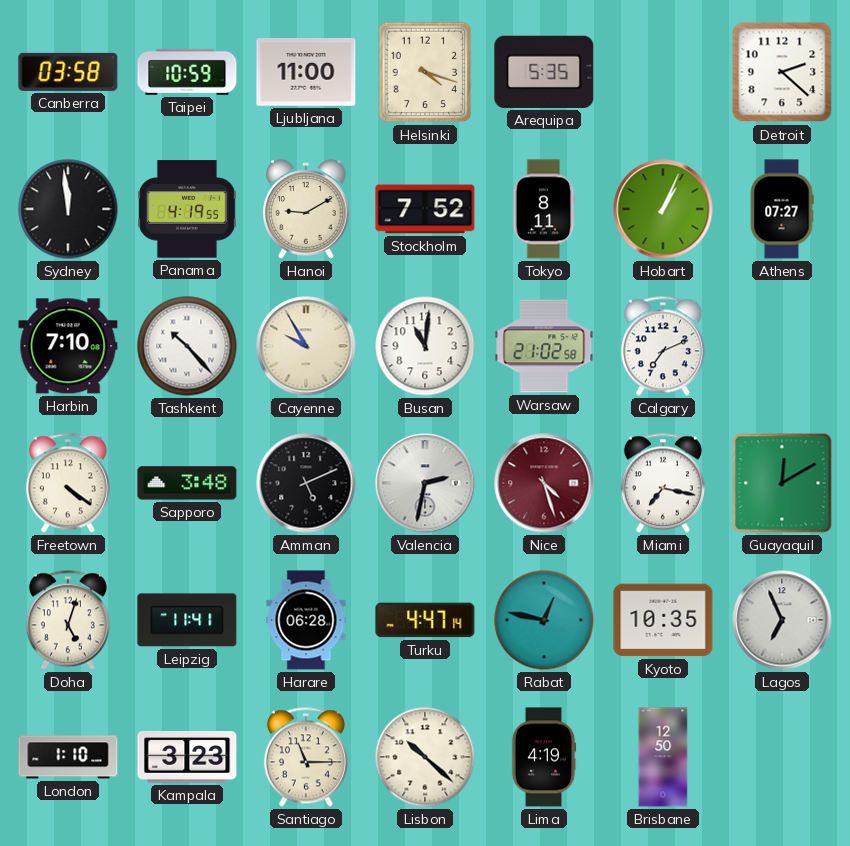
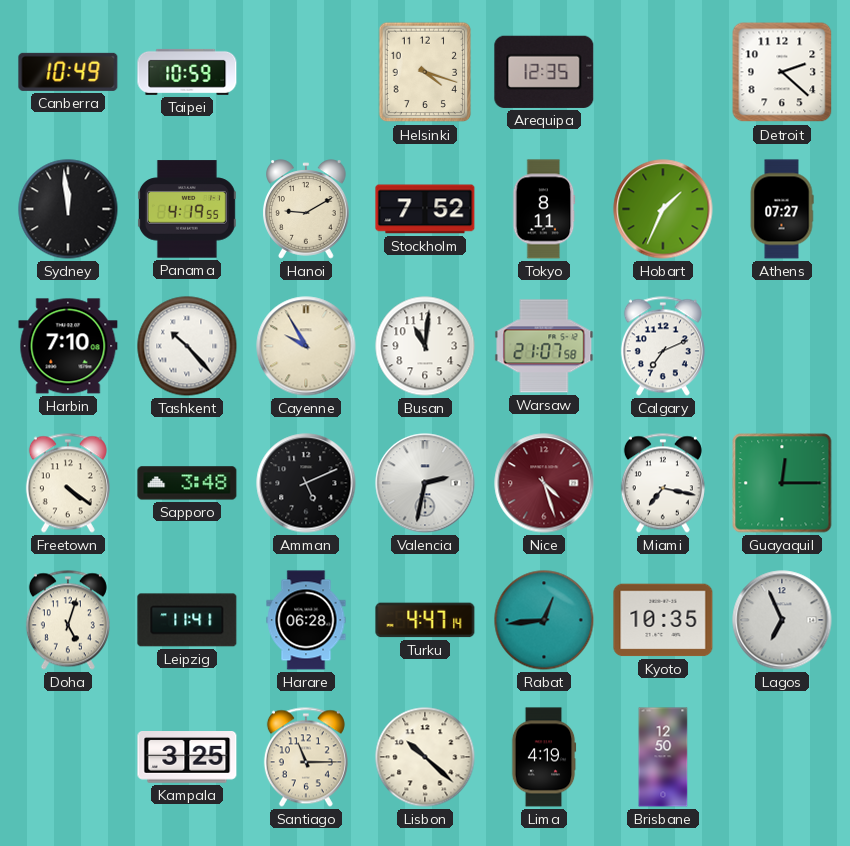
Canberra: 03:58 -> 10:49
Ljubljana: 11:00 -> none
Arequipa: 5:35 -> 12:35
Hobart: 1:04 -> 1:34
Warsaw: 21:02 -> 21:07
Guayaquil: 12:10 -> 12:15
Rabat: 12:47 -> 12:44
London: 1:10 -> none
Kampala: 3:23 -> 3:25
